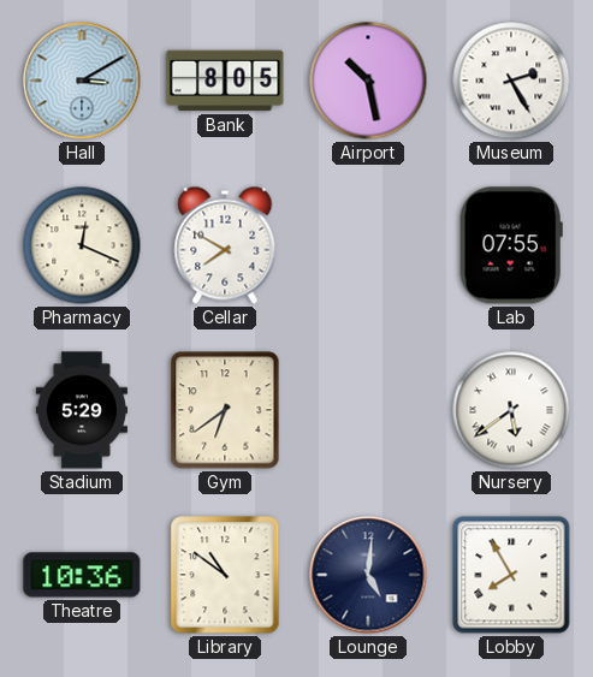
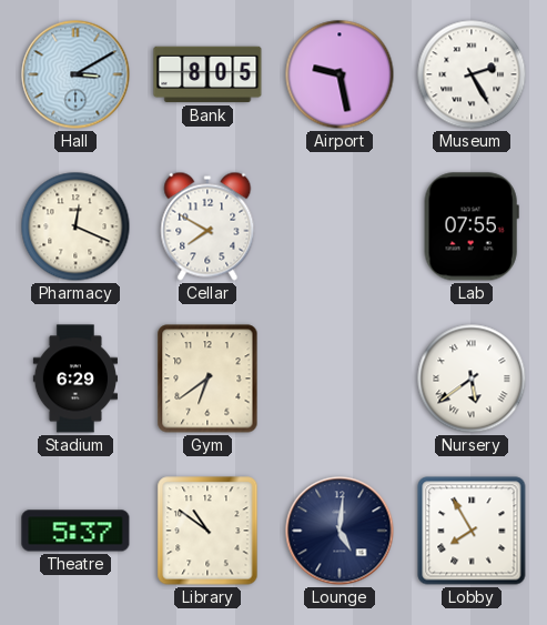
Airport: 10:28 -> 9:28
Stadium: 5:29 -> 6:29
Theatre: 10:36 -> 5:37
